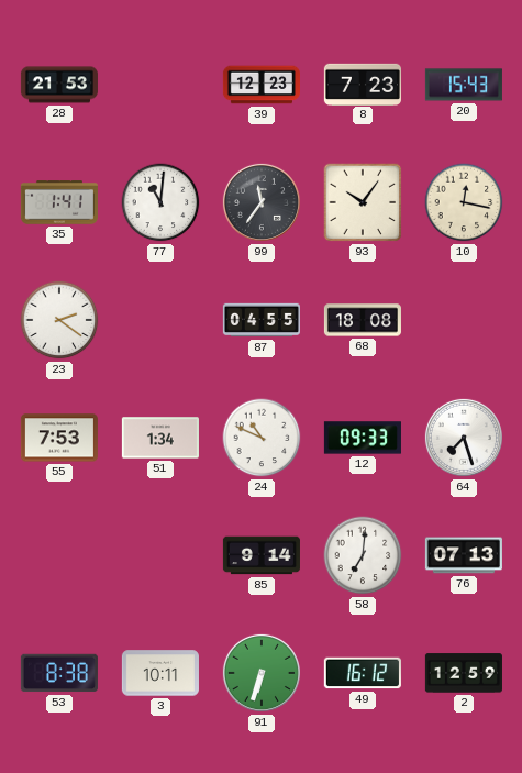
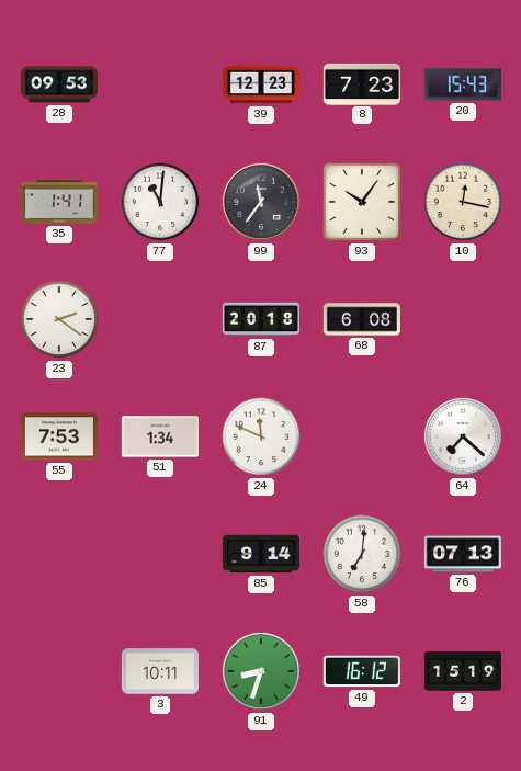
28: 21:53 -> 09:53
87: 04:55 -> 20:18
68: 18:08 -> 6:08
24: 10:49 -> 11:49
12: 09:33 -> none
64: 7:27 -> 7:22
53: 8:38 -> none
91: 6:33 -> 8:33
2: 12:59 -> 15:19
